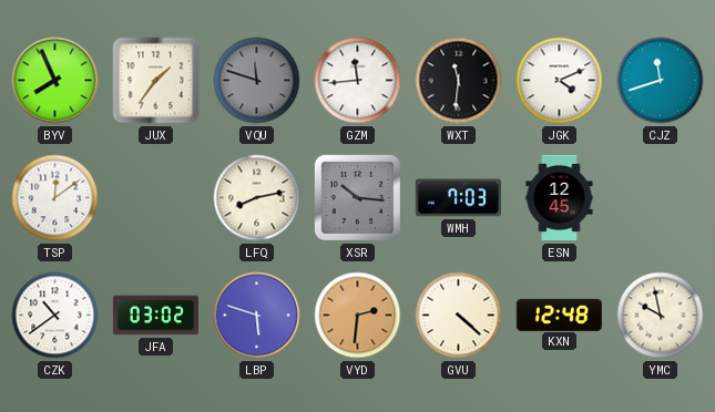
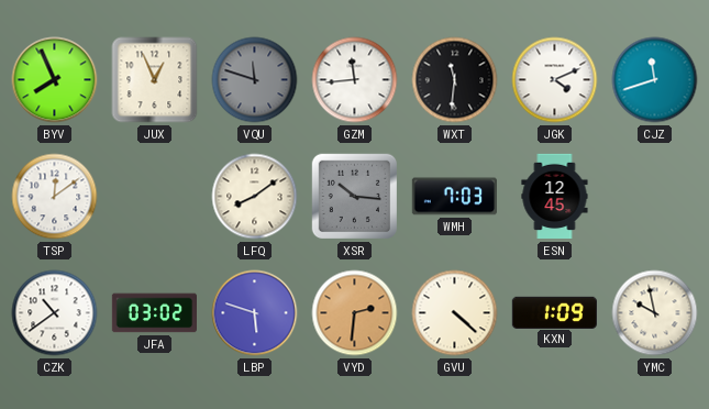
JUX: 1:36 -> 12:56
LFQ: 8:13 -> 8:09
KXN: 12:48 -> 1:09
